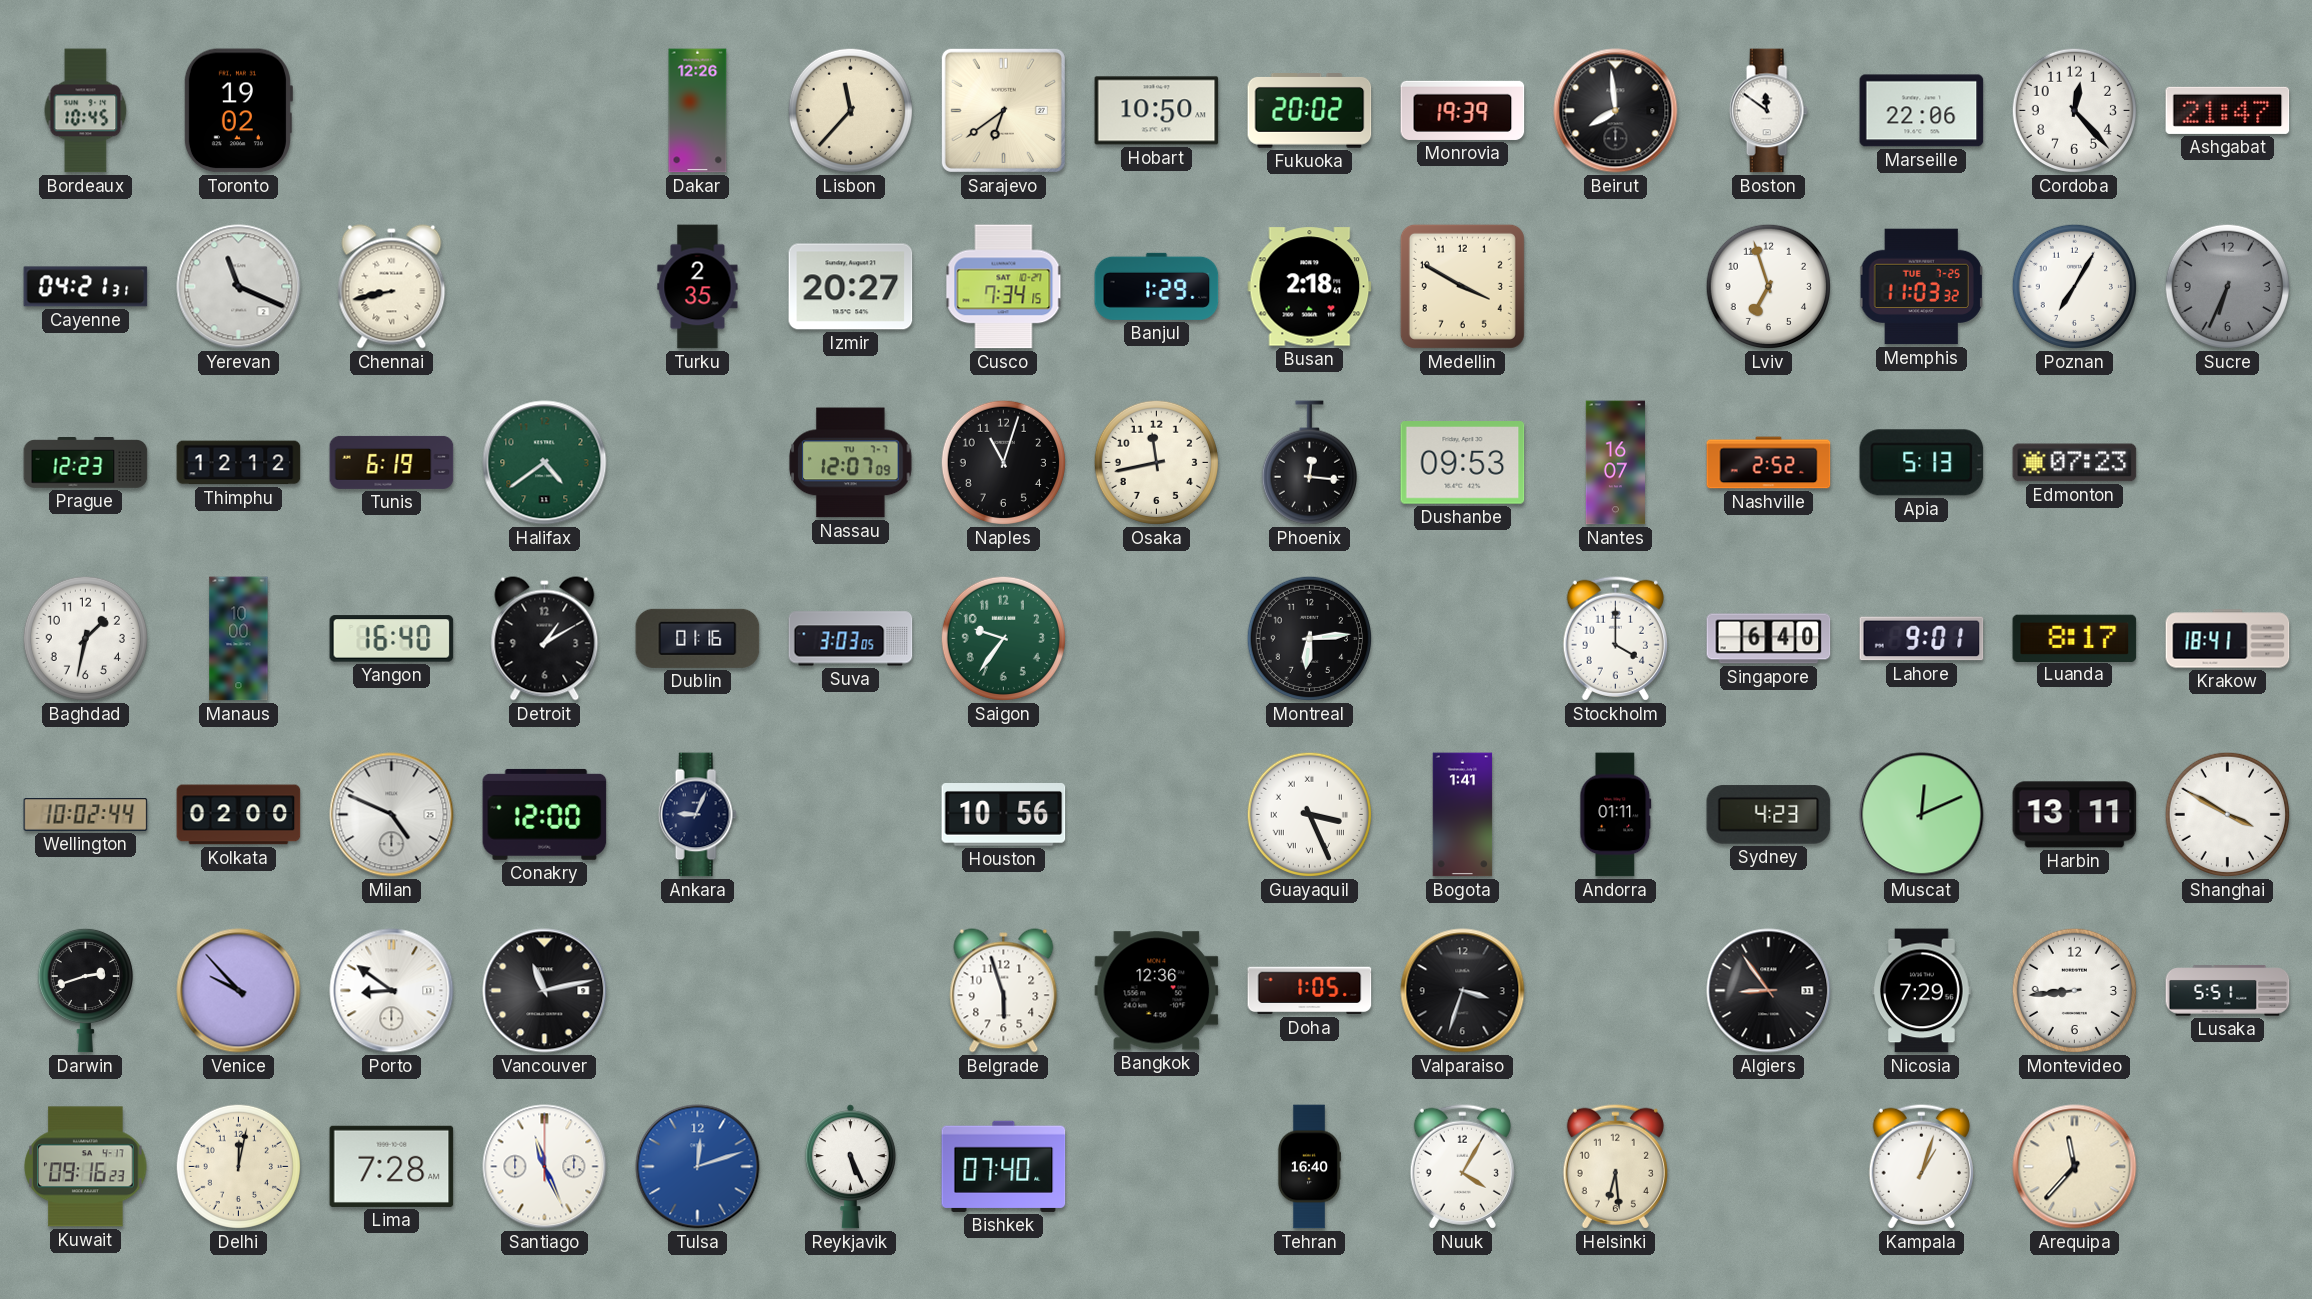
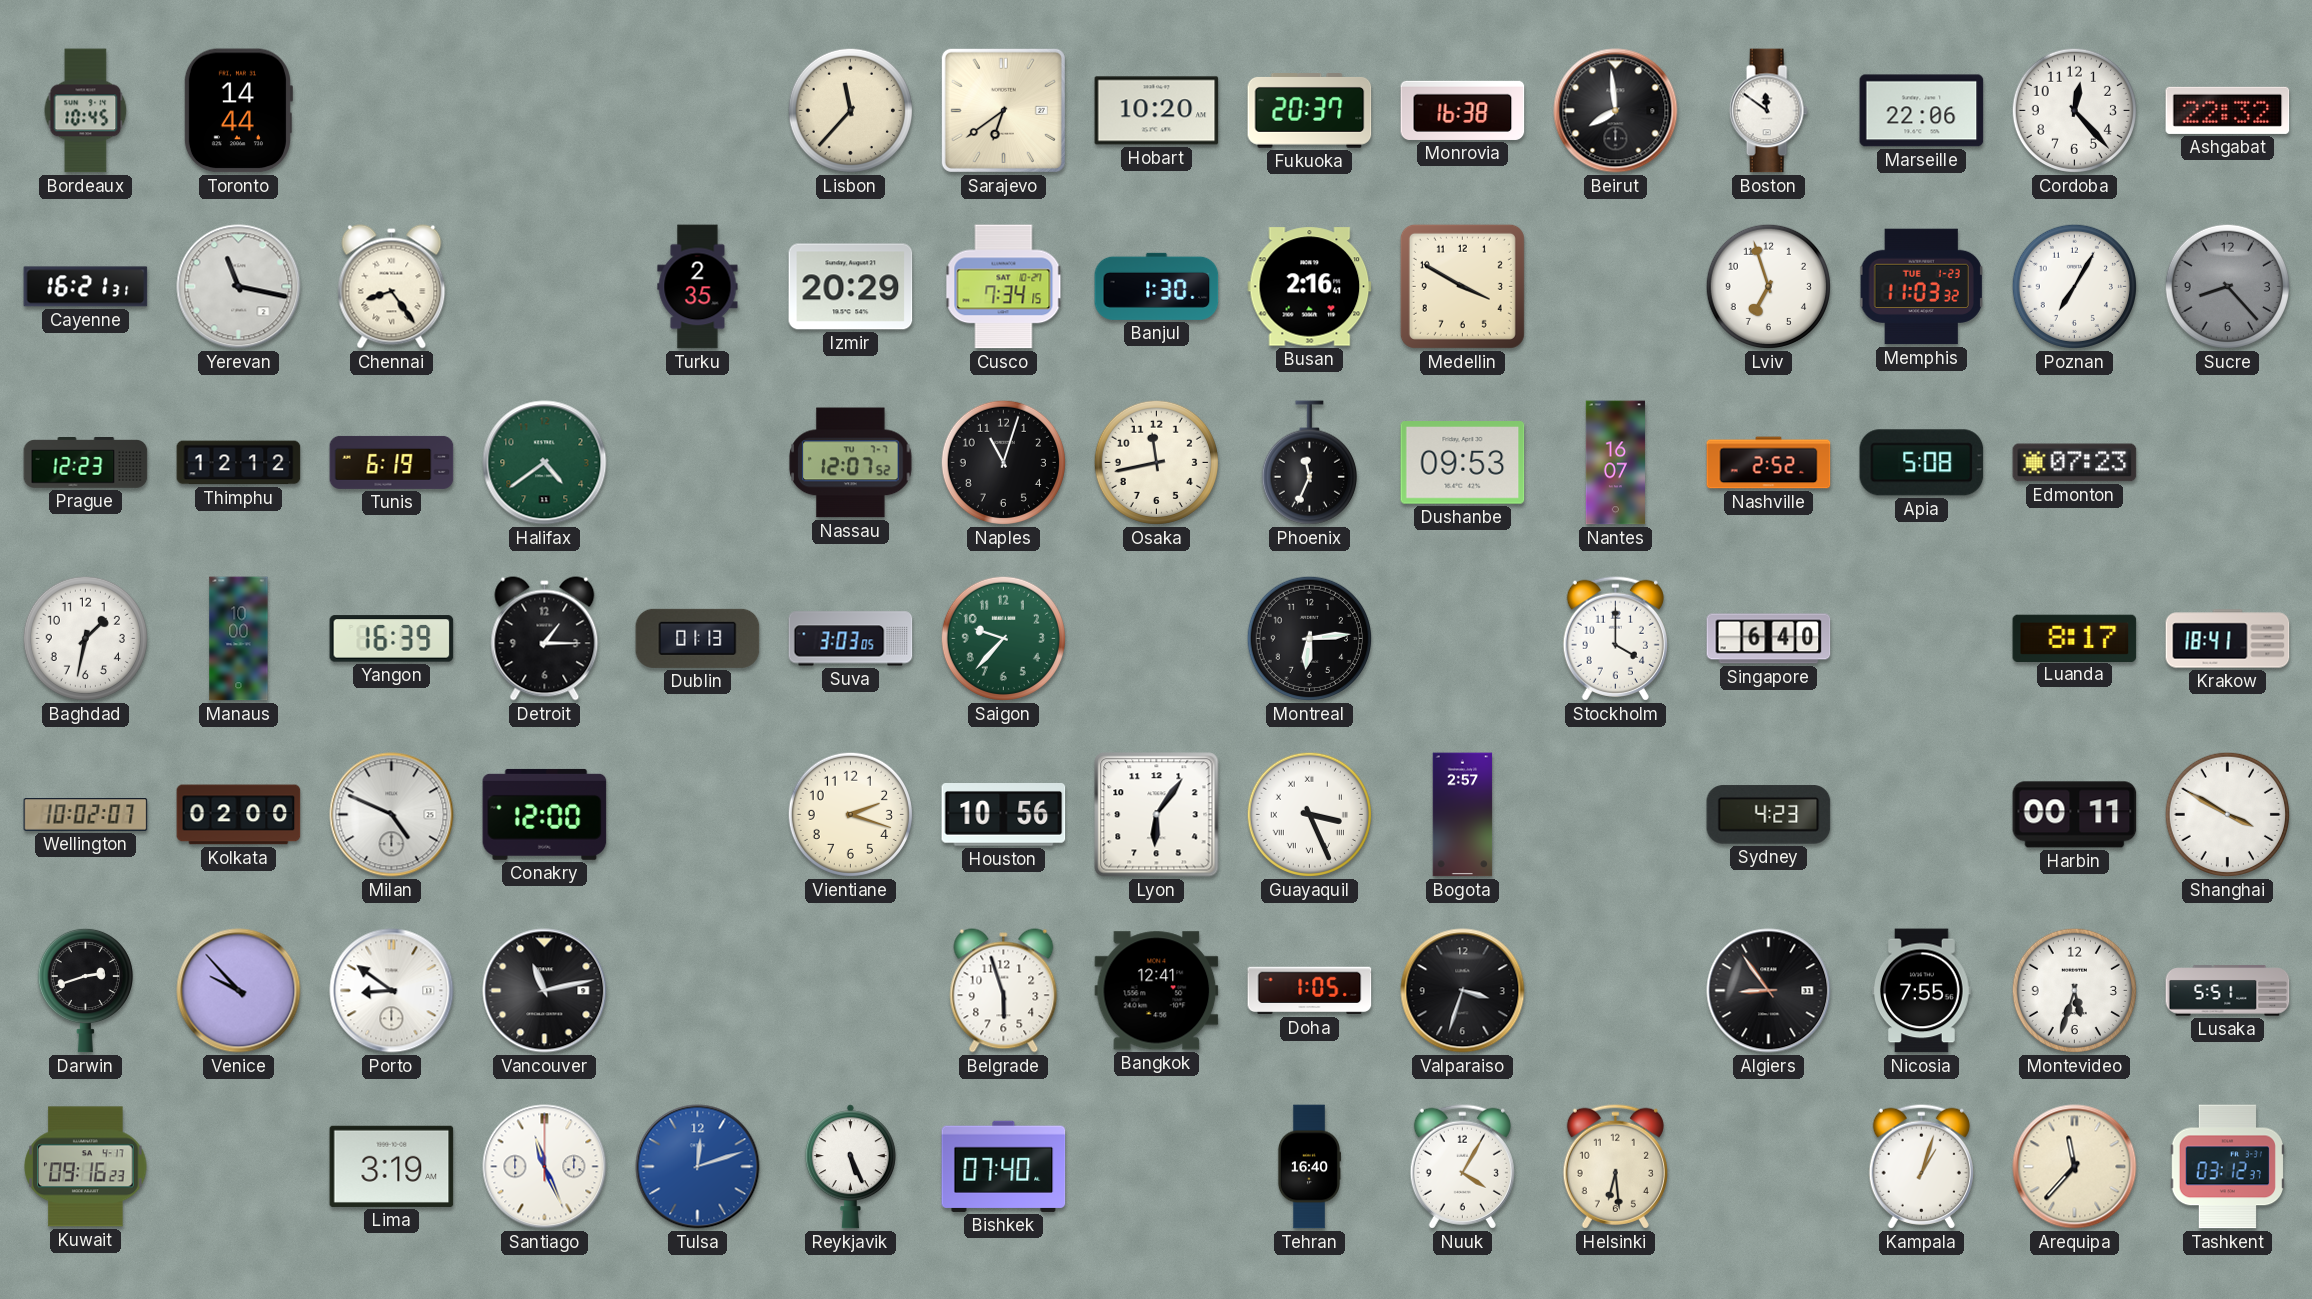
Toronto: 19:02 -> 14:44
Dakar: 12:26 -> none
Hobart: 10:50 -> 10:20
Fukuoka: 20:02 -> 20:37
Monrovia: 19:39 -> 16:38
Ashgabat: 21:47 -> 22:32
Cayenne: 04:21 -> 16:21
Yerevan: 11:19 -> 11:17
Chennai: 8:43 -> 8:24
Izmir: 20:27 -> 20:29
Banjul: 1:29 -> 1:30
Busan: 2:18 -> 2:16
Memphis date: TUE 7-25 -> TUE 1-23
Sucre: 6:34 -> 8:23
Nassau: 12:07:09 -> 12:07:52
Phoenix: 12:16 -> 11:34
Apia: 5:13 -> 5:08
Yangon: 16:40 -> 16:39
Detroit: 1:10 -> 1:15
Dublin: 01:16 -> 01:13
Saigon: 9:36 -> 9:37
Lahore: 9:01 -> none
Wellington: 10:02:44 -> 10:02:07
Ankara: 9:04 -> none
Vientiane: none -> 2:18
Lyon: none -> 6:06
Bogota: 1:41 -> 2:57
Andorra: 01:11 -> none
Muscat: 12:11 -> none
Harbin: 13:11 -> 00:11
Bangkok: 12:36 -> 12:41
Nicosia: 7:29 -> 7:55
Montevideo: 8:44 -> 5:33
Delhi: 12:02 -> none
Lima: 7:28 -> 3:19
Tashkent: none -> 03:12
